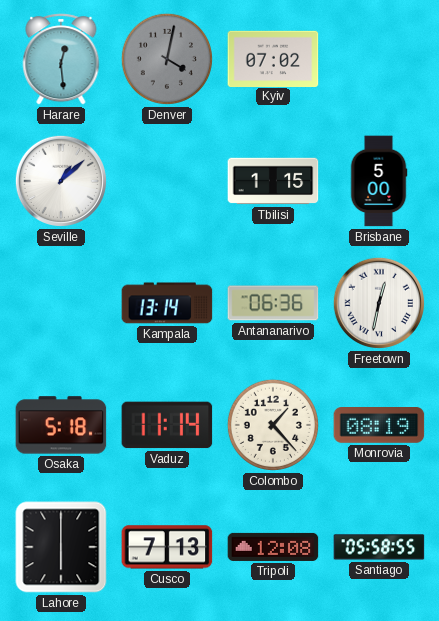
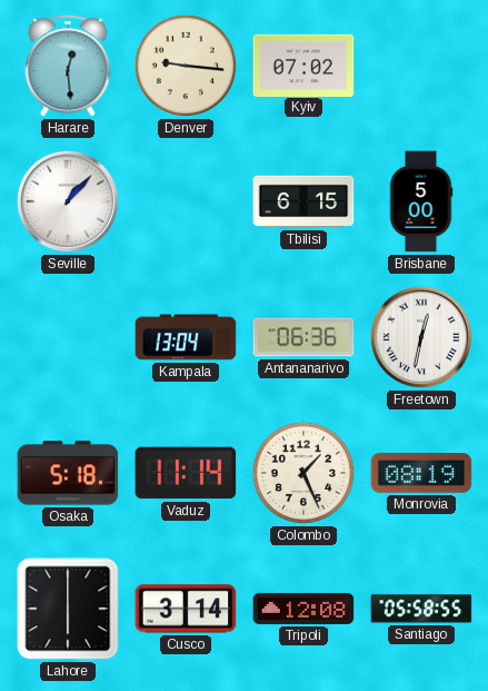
Denver: 4:02 -> 9:16
Denver dial: grey -> cream
Seville: 1:08 -> 1:07
Tbilisi: 1:15 -> 6:15
Kampala: 13:14 -> 13:04
Colombo: 1:23 -> 1:26
Cusco: 7:13 -> 3:14
